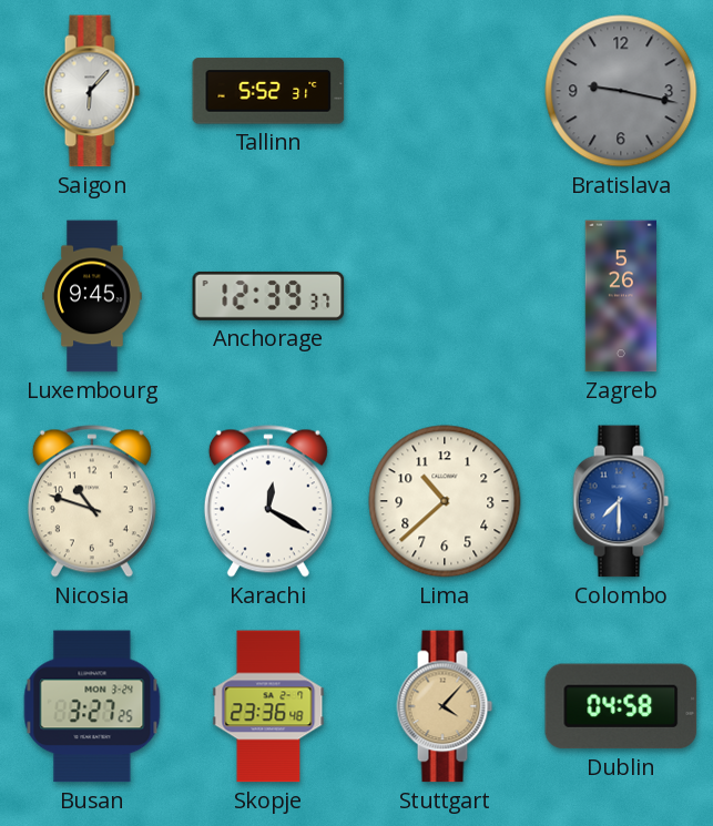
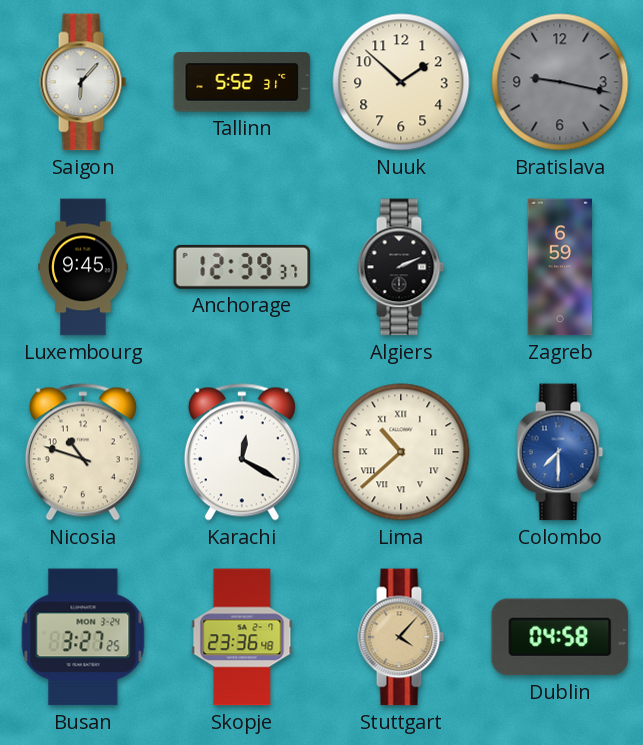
Nuuk: none -> 1:52
Algiers: none -> 2:11
Zagreb: 5:26 -> 6:59
Lima numerals: Arabic -> Roman
